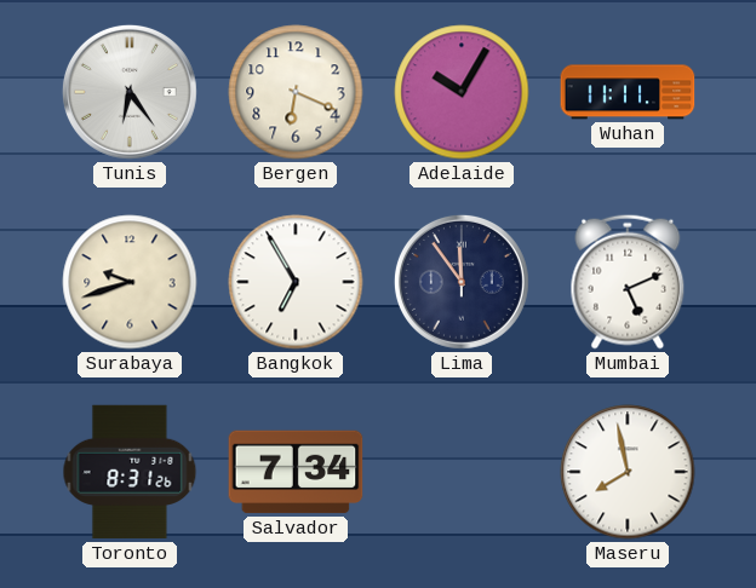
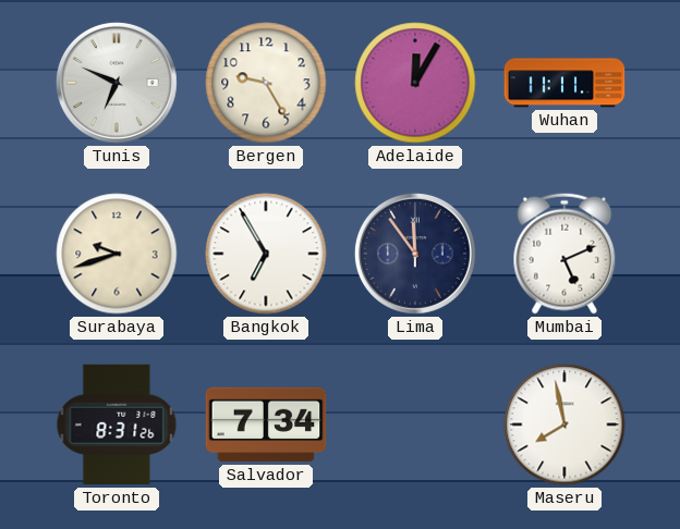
Tunis: 6:24 -> 6:49
Bergen: 6:19 -> 9:25
Adelaide: 10:05 -> 12:05
